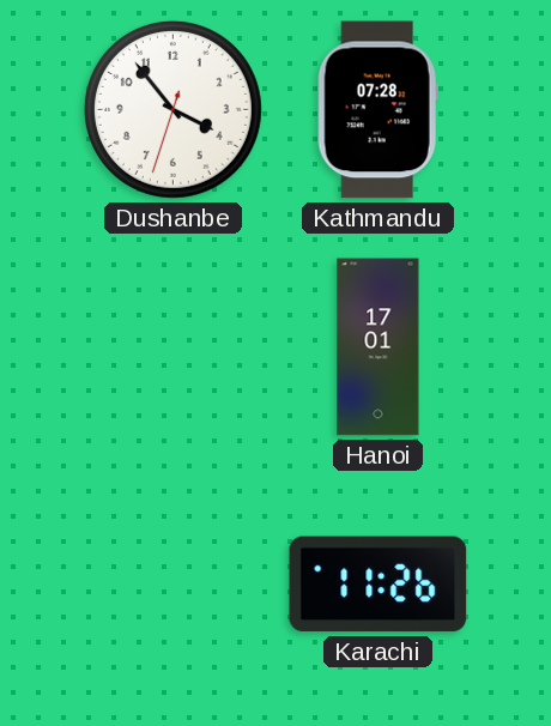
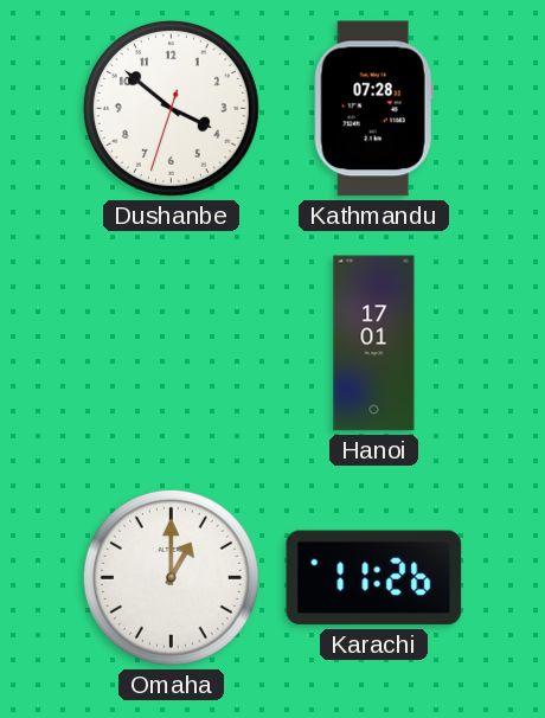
Dushanbe: 3:53 -> 3:51
Omaha: none -> 1:00
